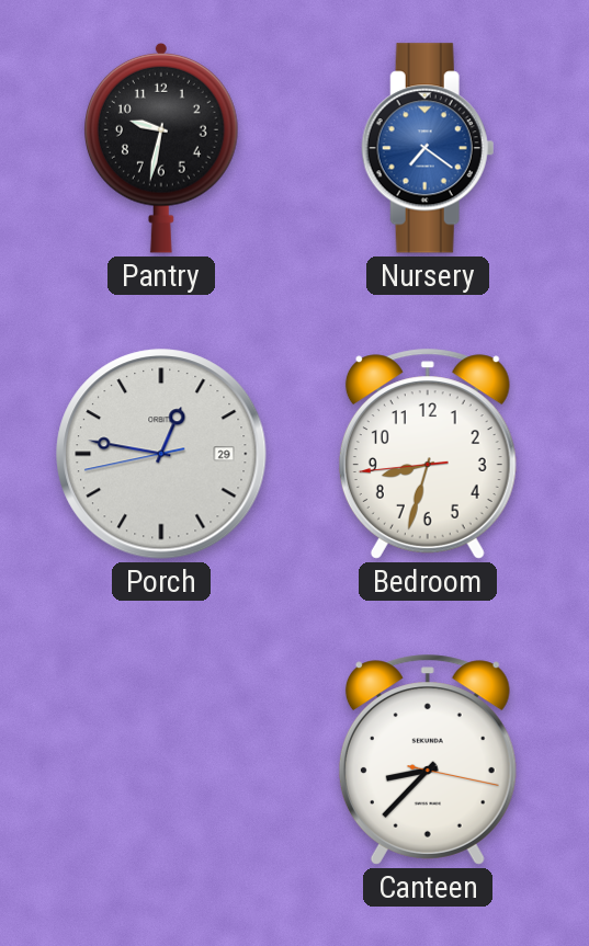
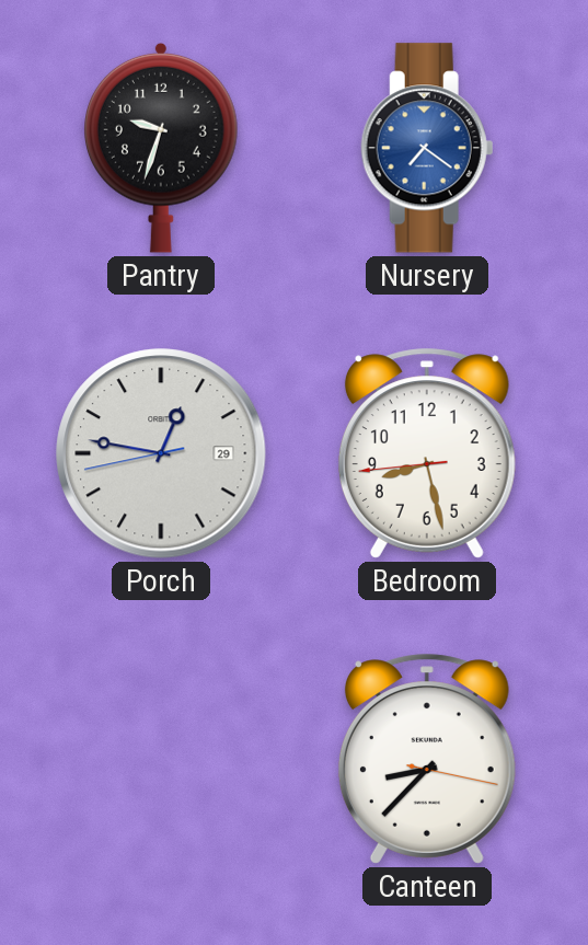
Pantry: 9:32 -> 9:33
Bedroom: 8:32 -> 8:27
